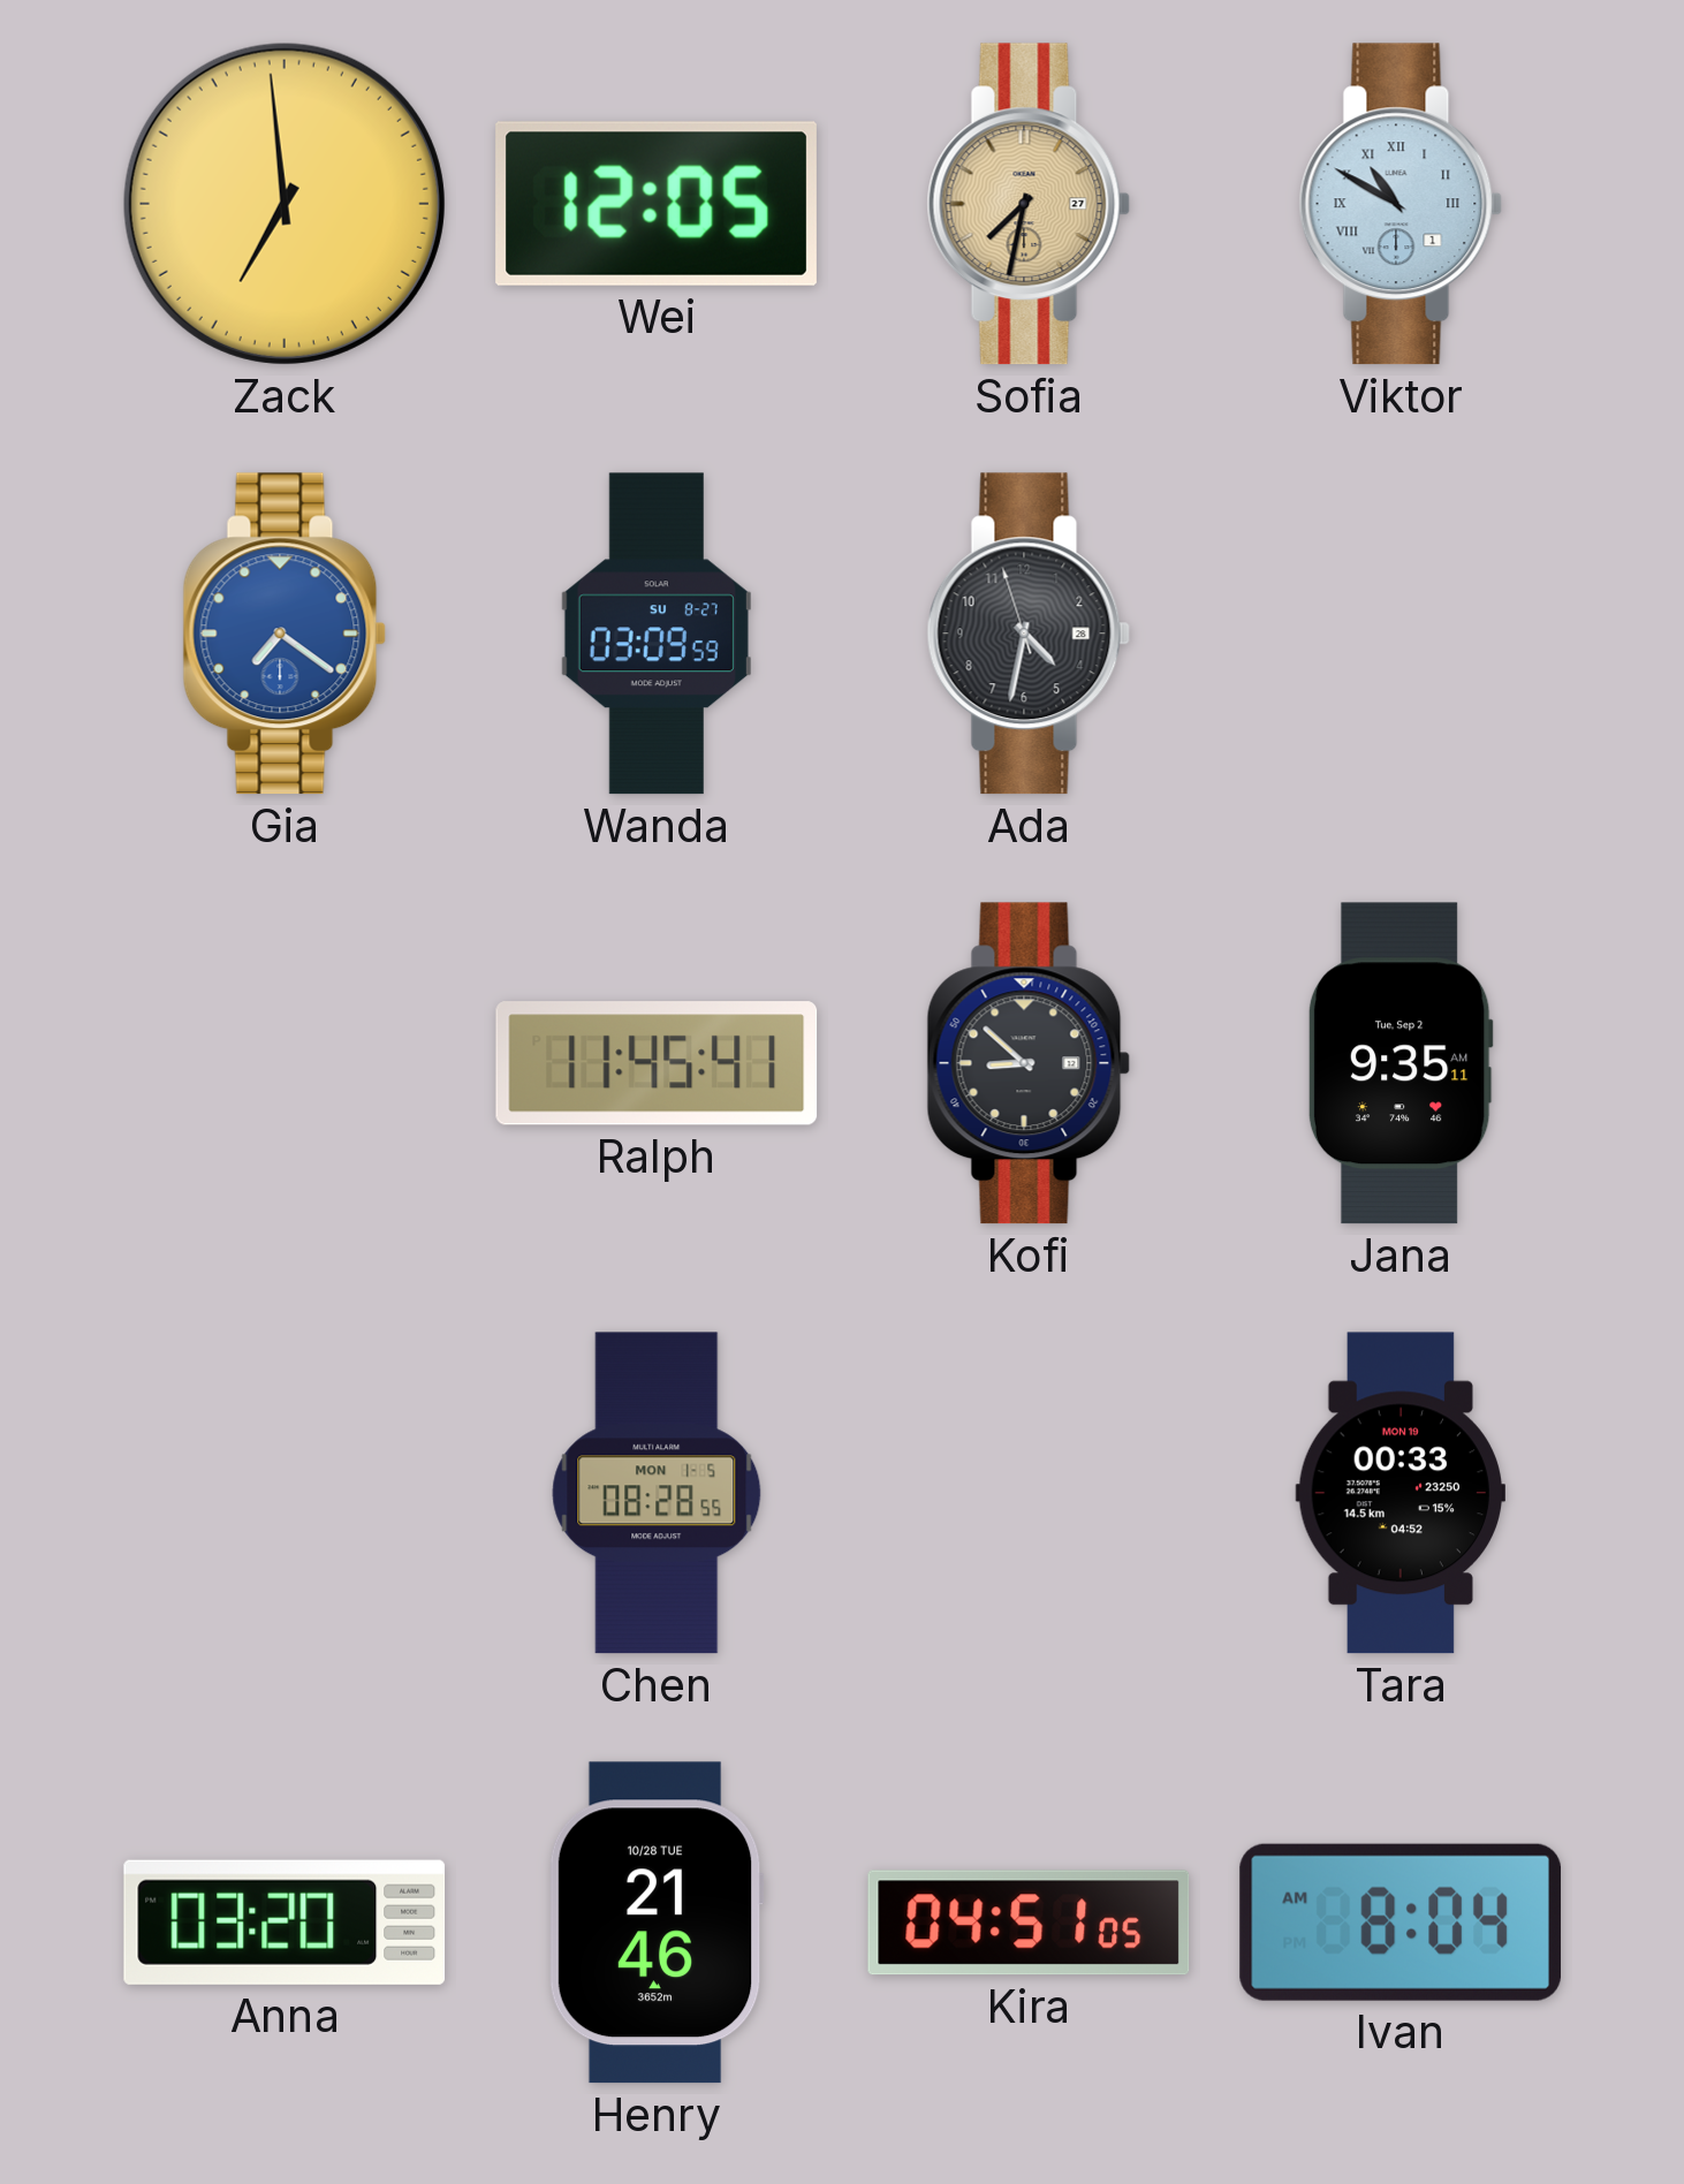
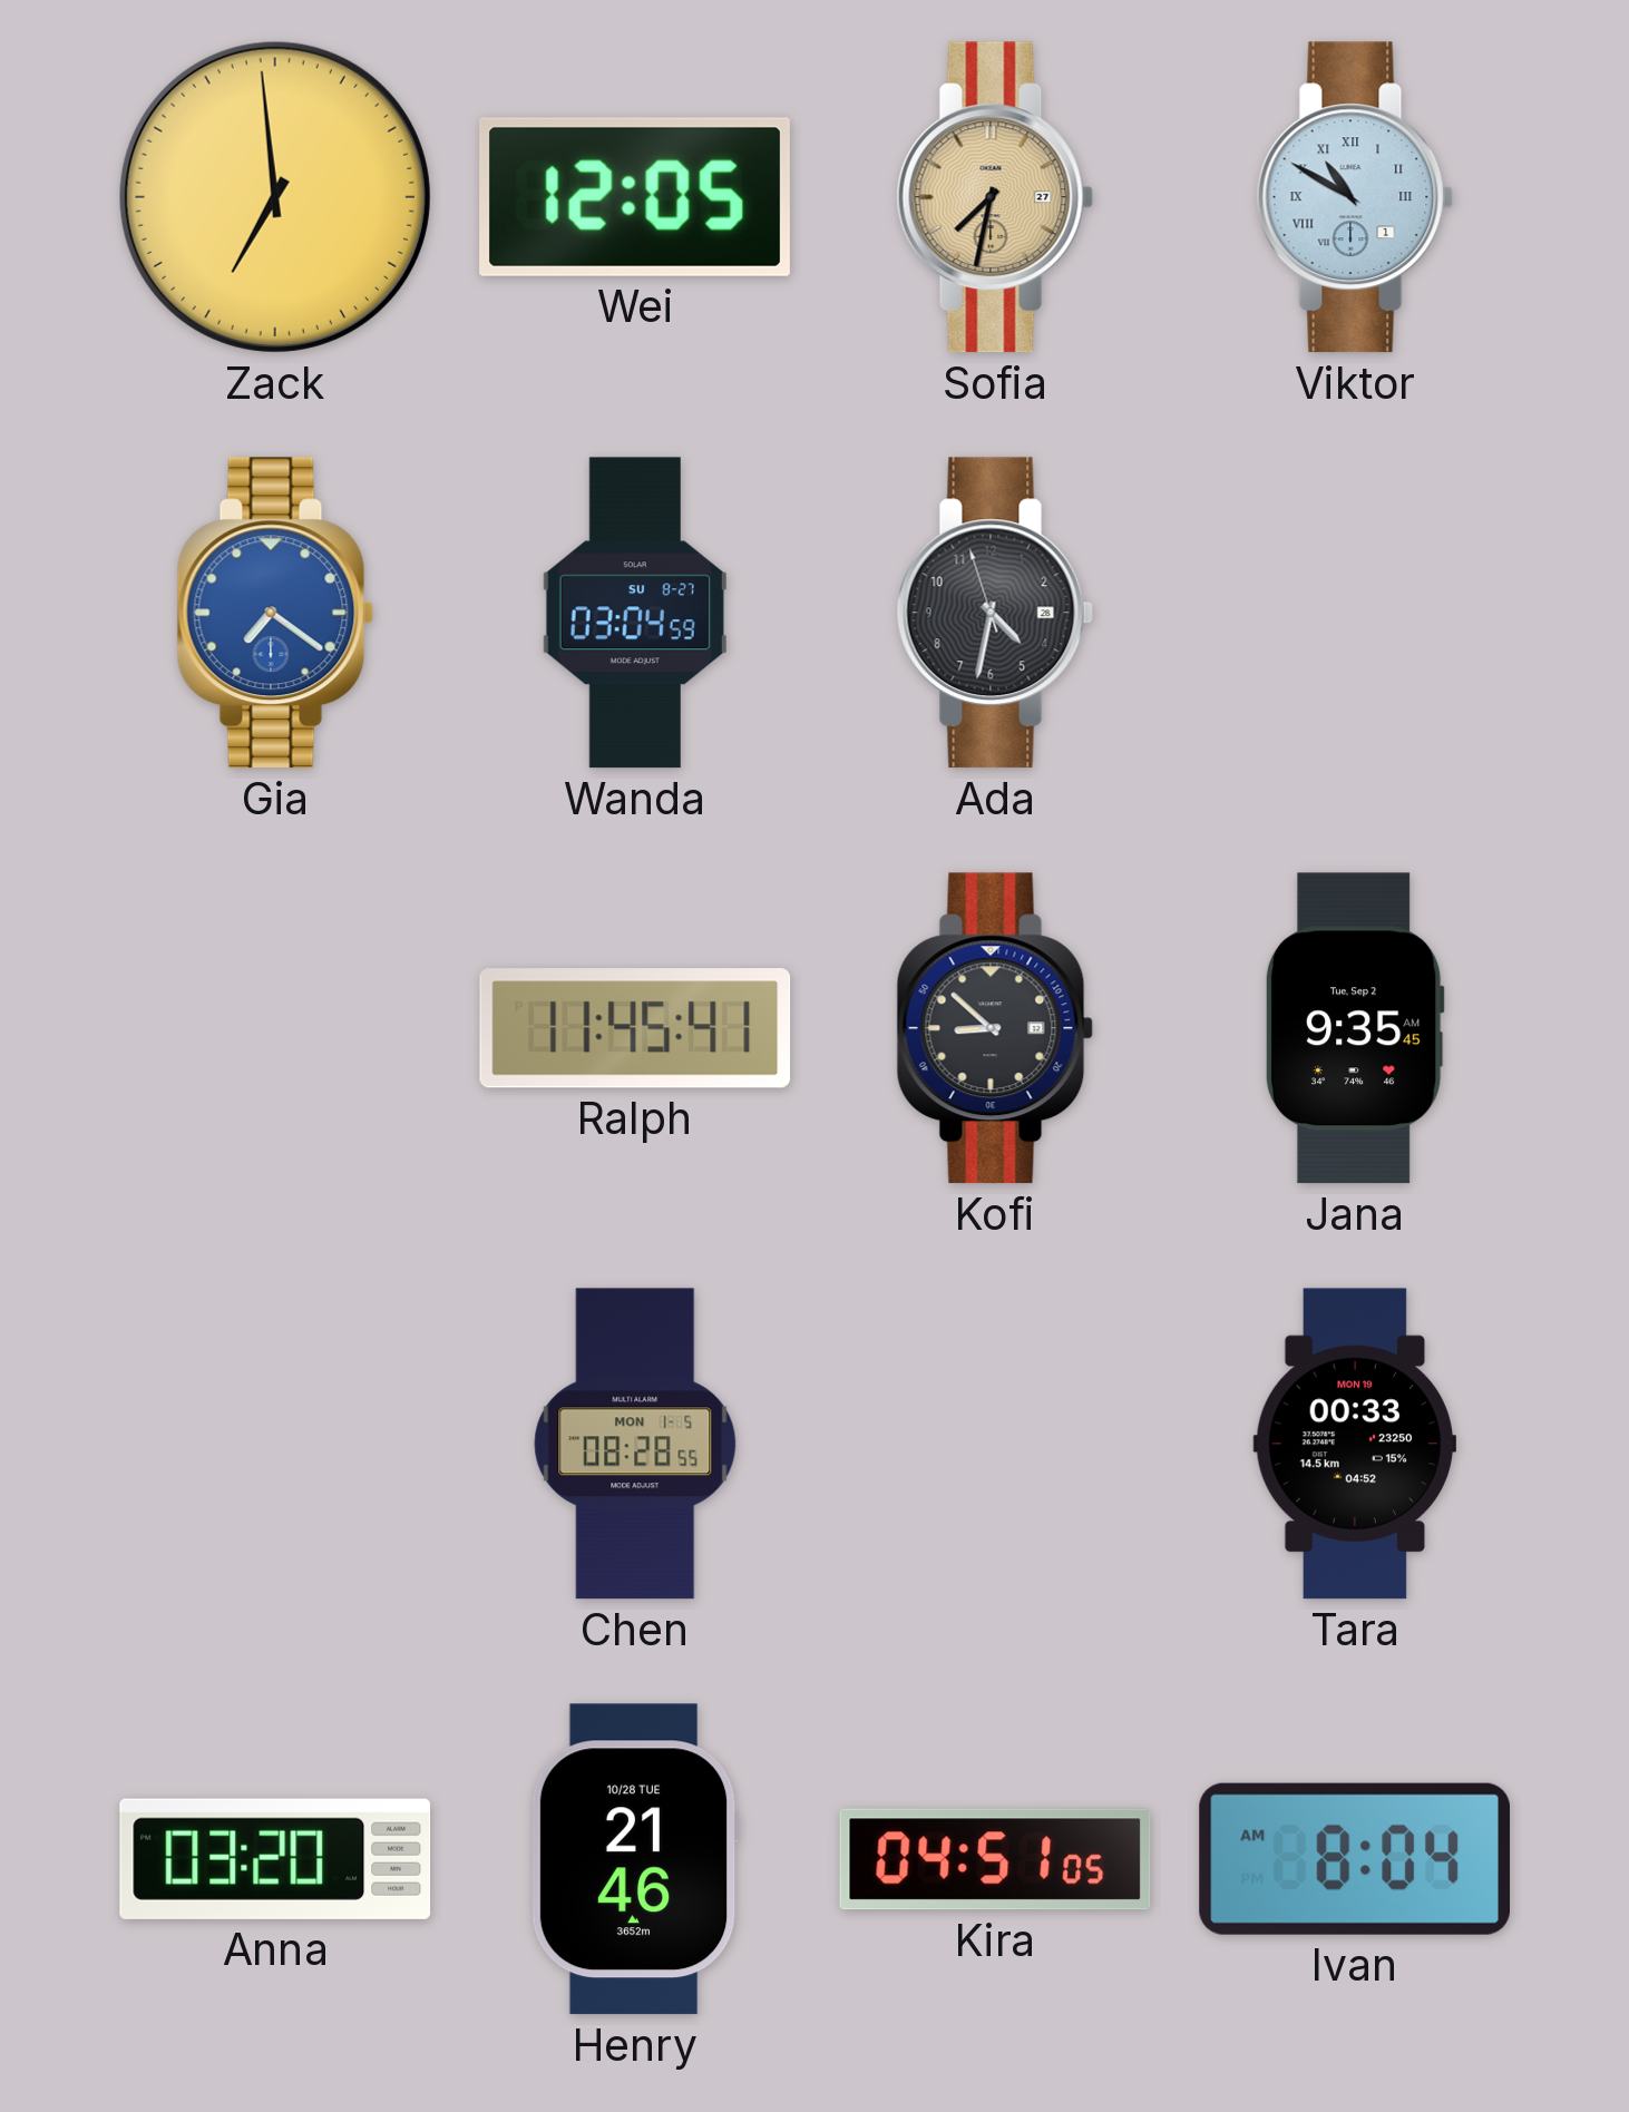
Wanda: 03:09 -> 03:04
Jana: 9:35:11 AM -> 9:35:45 AM
